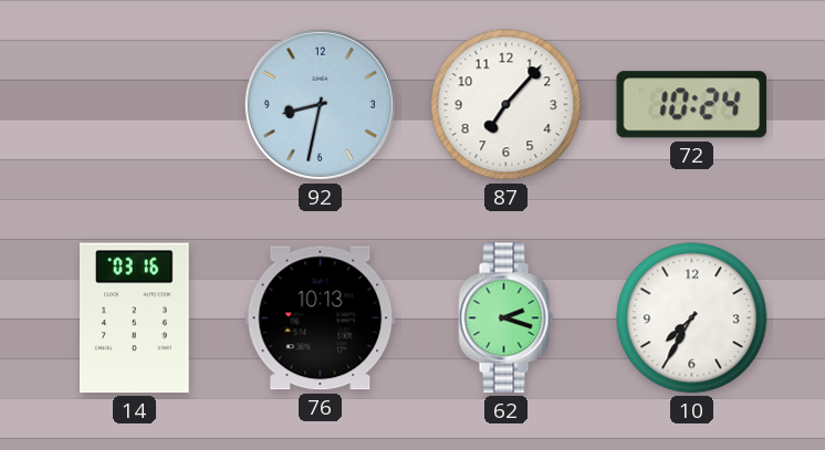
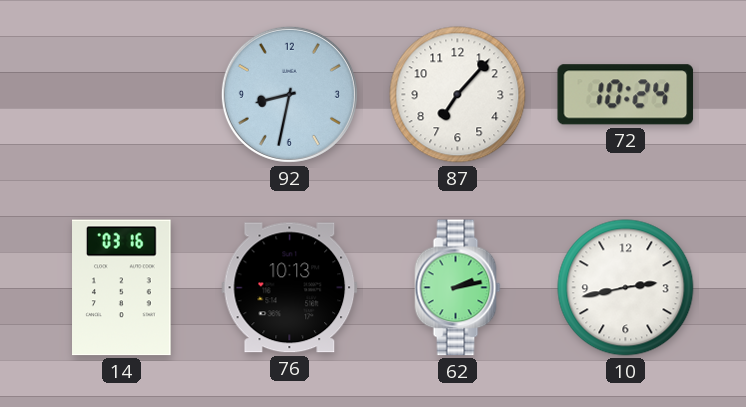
62: 2:18 -> 2:13
10: 7:35 -> 2:43
